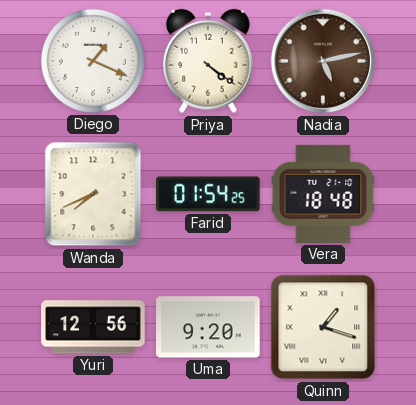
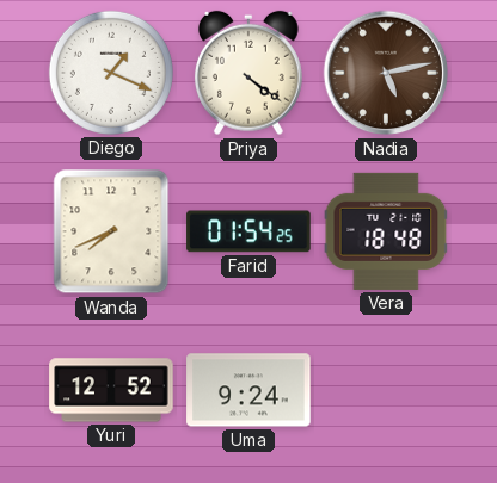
Yuri: 12:56 -> 12:52
Uma: 9:20 -> 9:24
Quinn: 1:18 -> none
